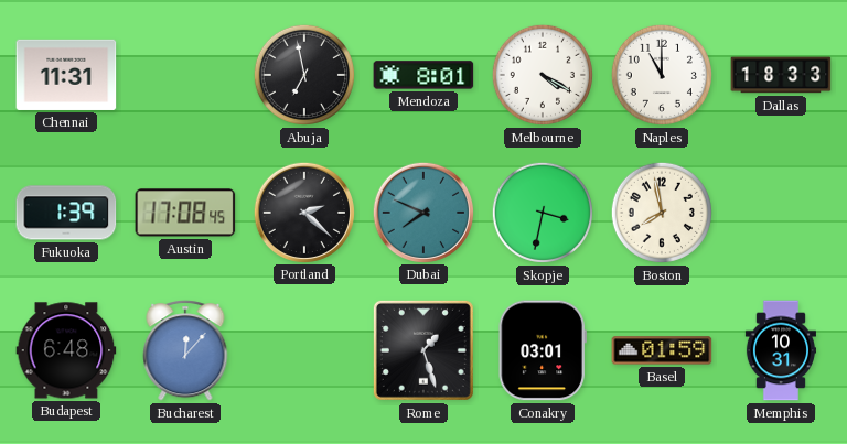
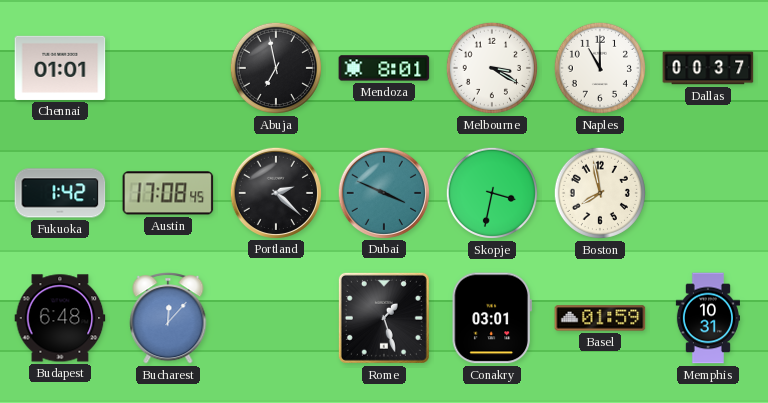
Chennai: 11:31 -> 01:01
Melbourne: 4:20 -> 3:20
Dallas: 18:33 -> 00:37
Fukuoka: 1:39 -> 1:42
Dubai: 7:49 -> 3:49
